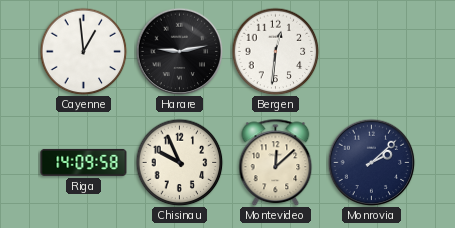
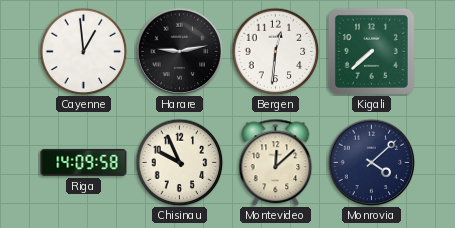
Kigali: none -> 7:38
Monrovia: 2:08 -> 4:08
